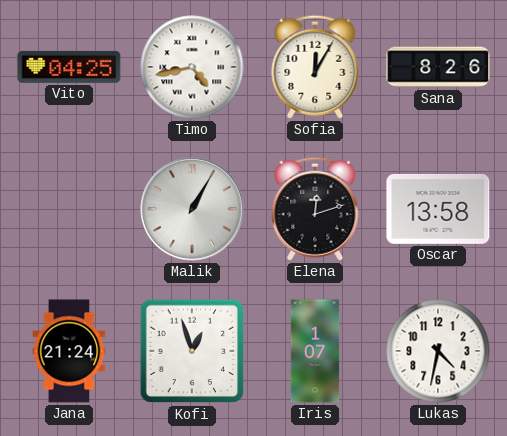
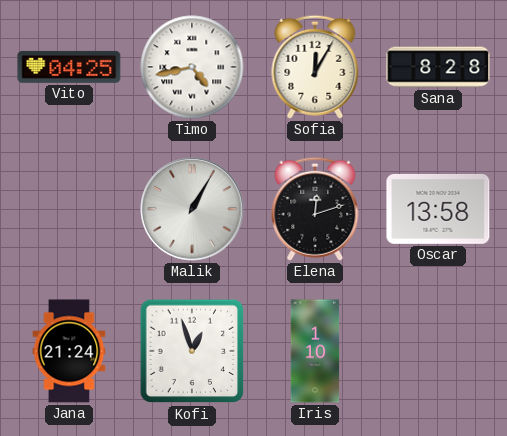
Sana: 8:26 -> 8:28
Iris: 1:07 -> 1:10
Lukas: 4:32 -> none
